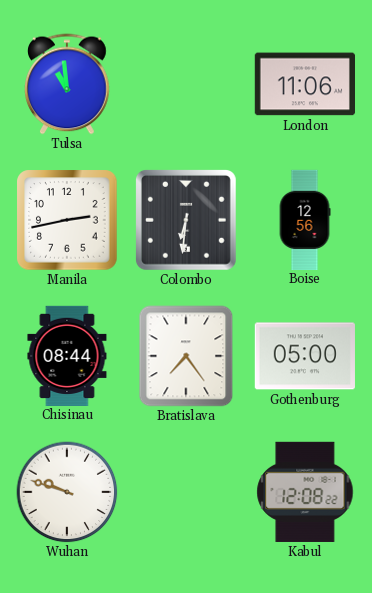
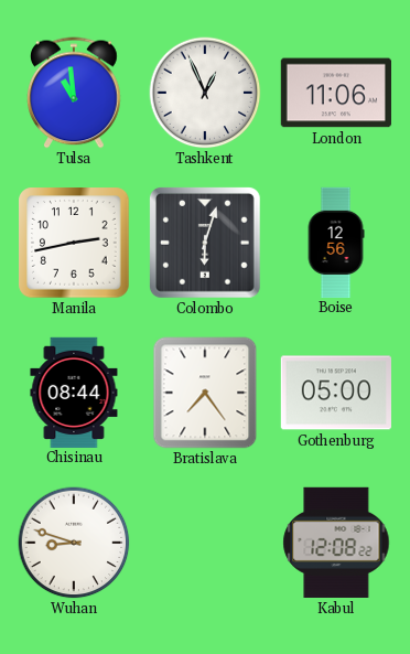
Tashkent: none -> 12:56
Colombo: 6:31 -> 6:03
Wuhan: 9:48 -> 8:48
